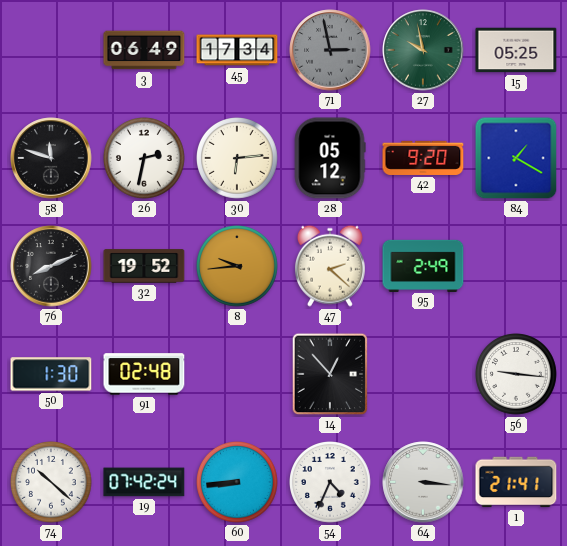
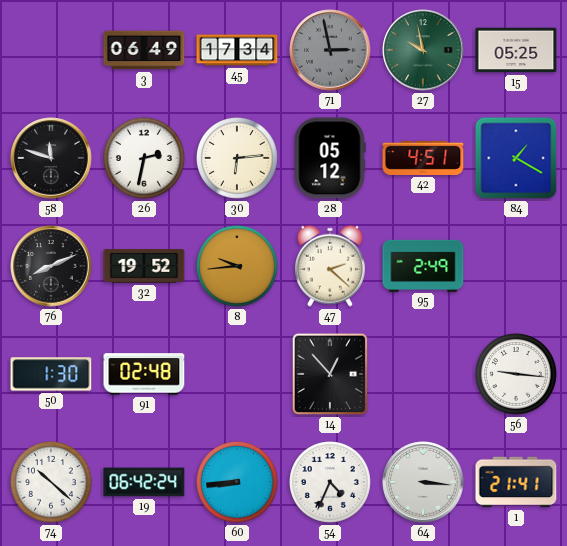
42: 9:20 -> 4:51
19: 07:42 -> 06:42
